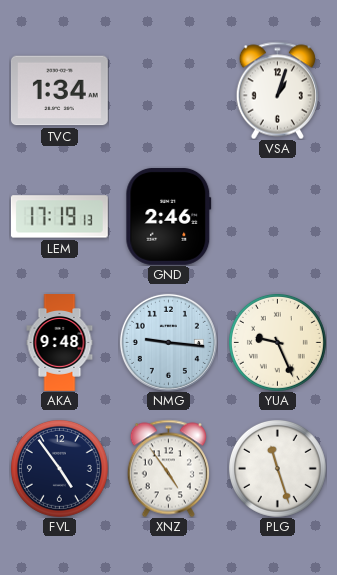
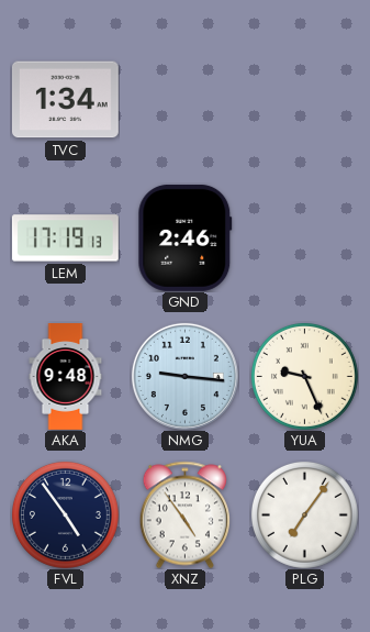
VSA: 1:03 -> none
PLG: 11:27 -> 7:06
